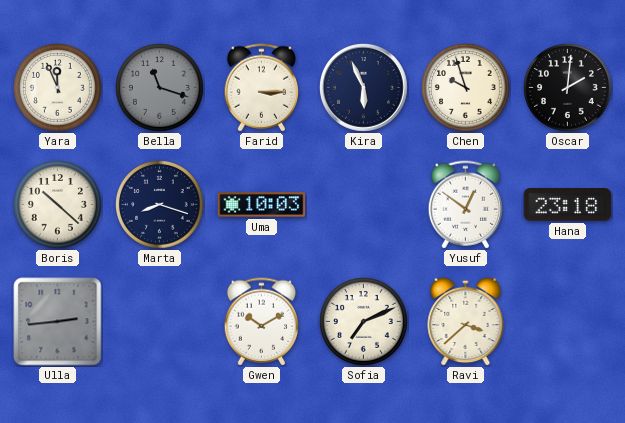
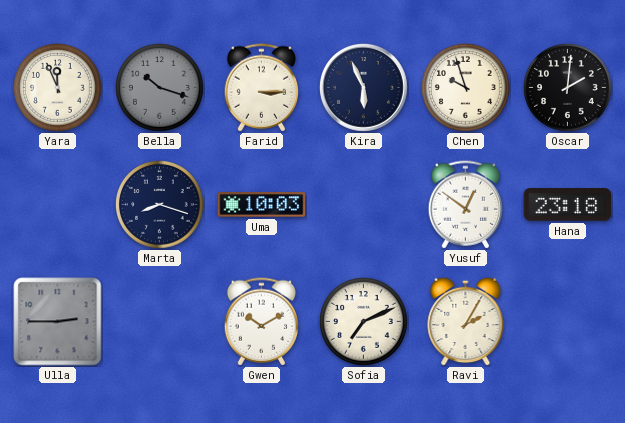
Bella: 11:18 -> 10:18
Boris: 10:22 -> none
Ulla: 2:44 -> 2:45
Ravi: 3:38 -> 2:05
